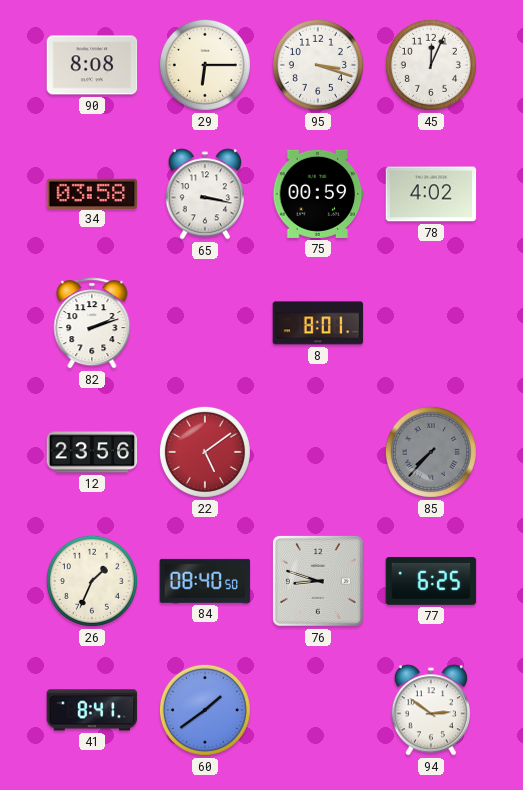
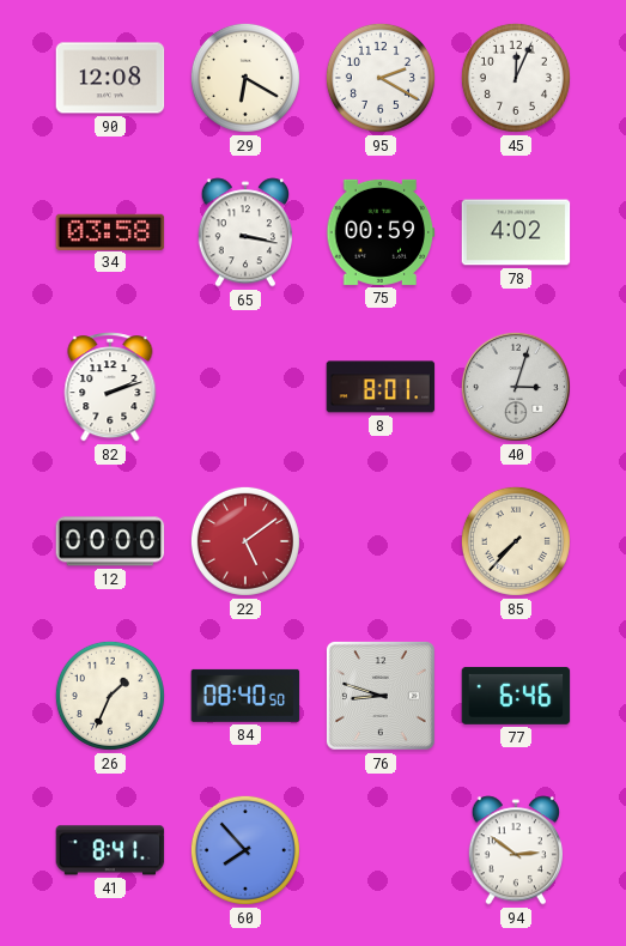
90: 8:08 -> 12:08
29: 6:15 -> 6:20
95: 3:18 -> 2:20
40: none -> 3:03
12: 23:56 -> 00:00
85 dial: grey -> cream
77: 6:25 -> 6:46
60: 1:39 -> 7:53
